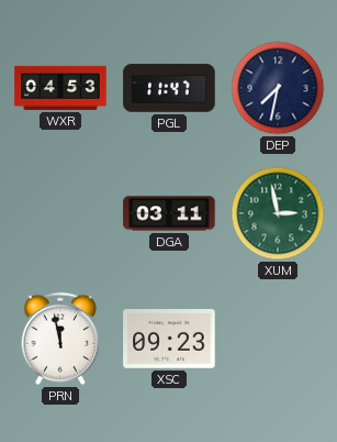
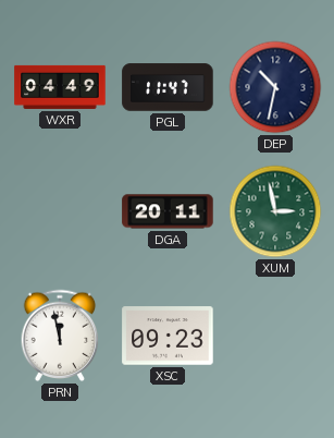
WXR: 04:53 -> 04:49
DEP: 7:32 -> 10:32
DGA: 03:11 -> 20:11
